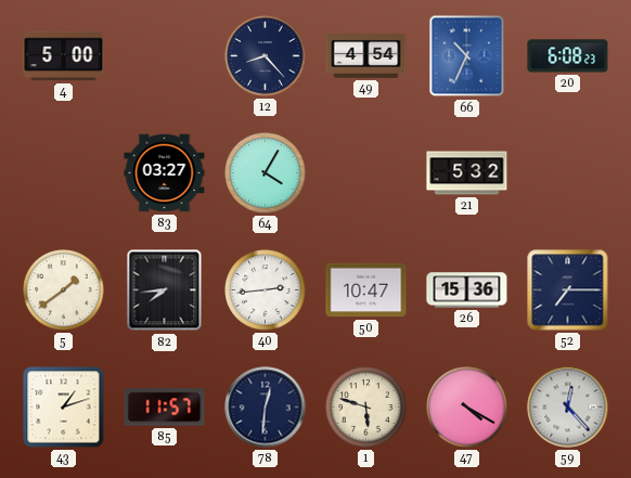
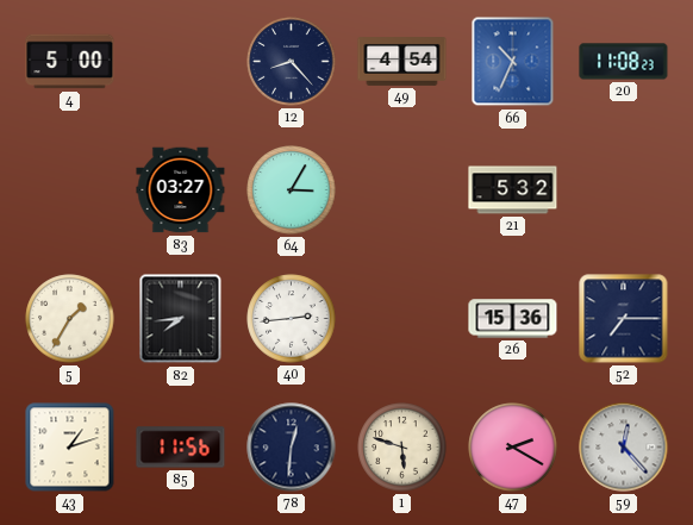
20: 6:08 -> 11:08
64: 4:05 -> 3:05
5: 1:39 -> 1:35
50: 10:47 -> none
85: 11:57 -> 11:56
47: 4:20 -> 2:20
